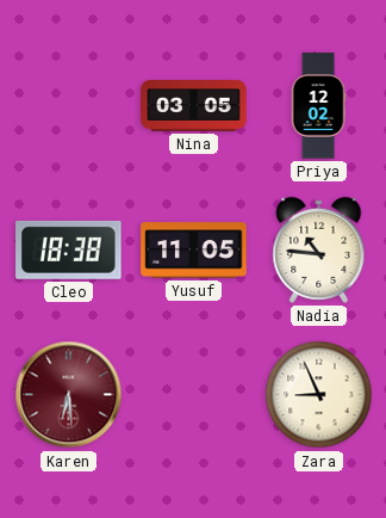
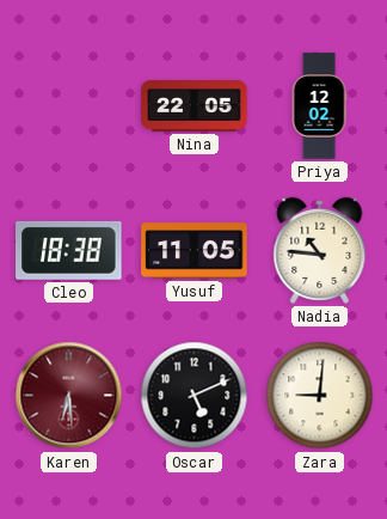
Nina: 03:05 -> 22:05
Oscar: none -> 5:11
Zara: 8:56 -> 9:01
